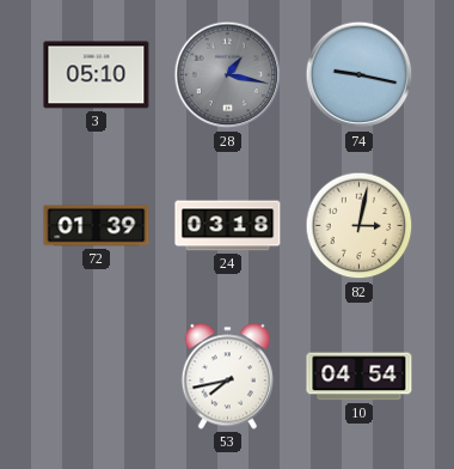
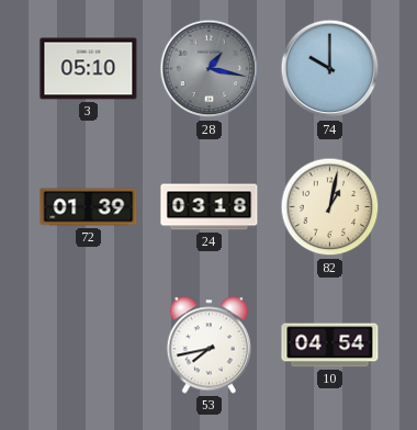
74: 9:17 -> 10:00
82: 3:02 -> 1:02
